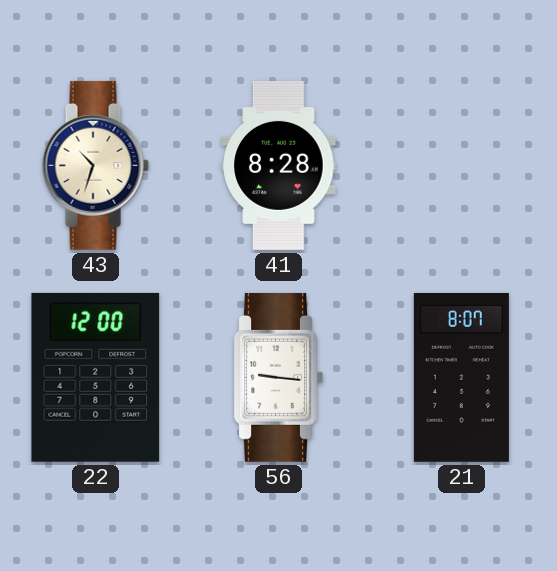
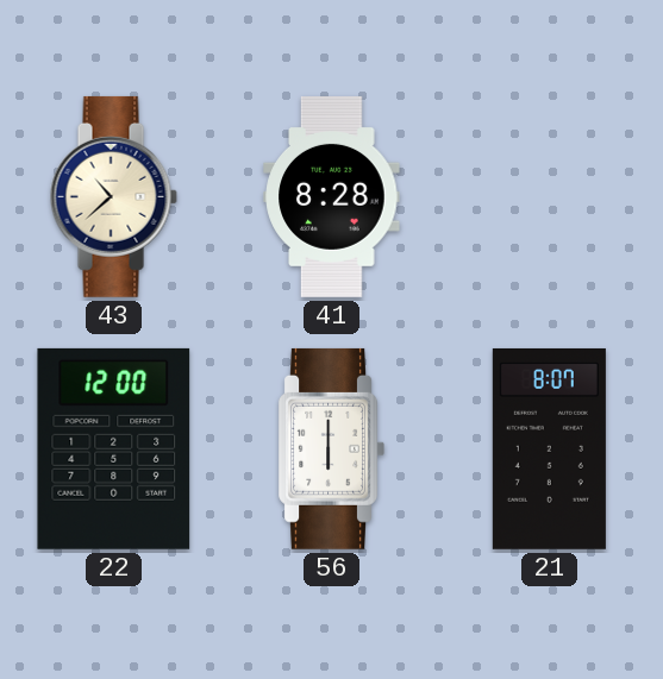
43: 10:33 -> 10:38
56: 9:16 -> 6:00
